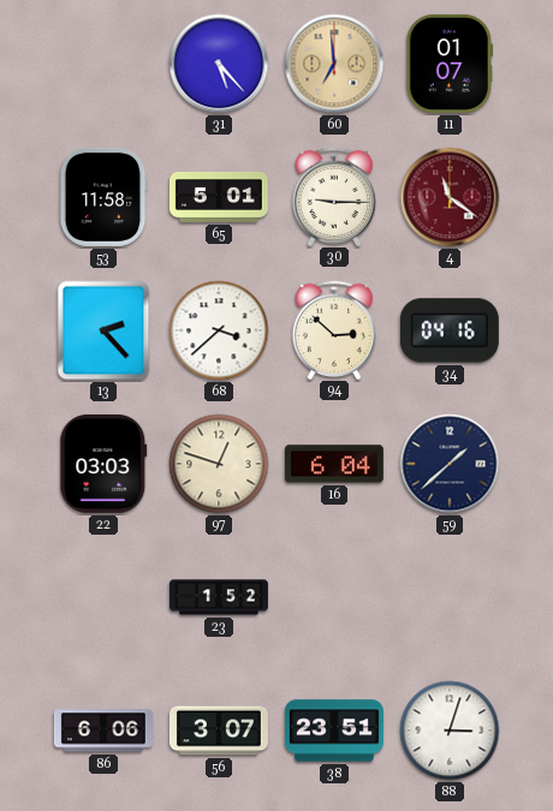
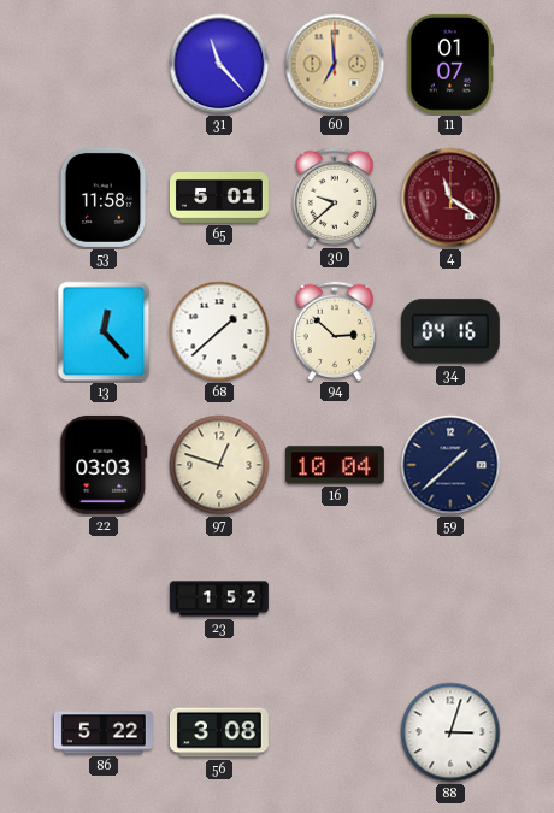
31: 5:23 -> 11:23
30: 9:15 -> 9:38
13: 2:23 -> 12:23
68: 3:38 -> 1:38
16: 6:04 -> 10:04
86: 6:06 -> 5:22
56: 3:07 -> 3:08
38: 23:51 -> none
